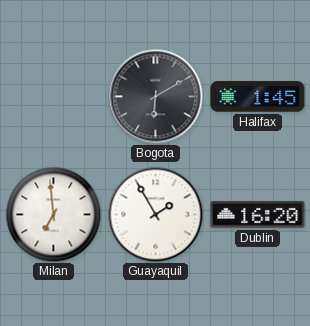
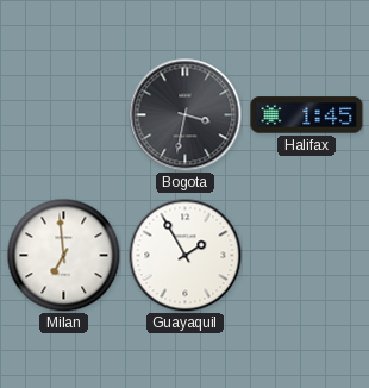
Bogota: 6:10 -> 3:32
Dublin: 16:20 -> none
